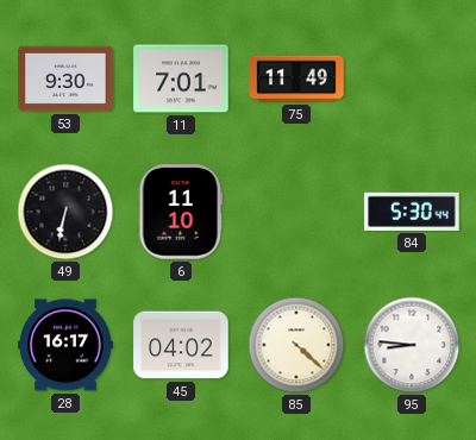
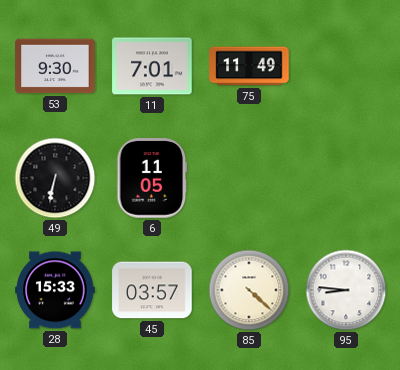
6: 11:10 -> 11:05
84: 5:30 -> none
28: 16:17 -> 15:33
45: 04:02 -> 03:57
